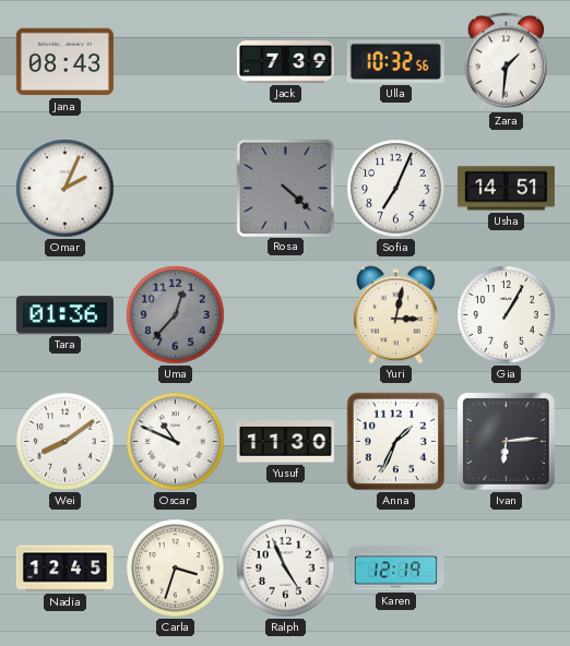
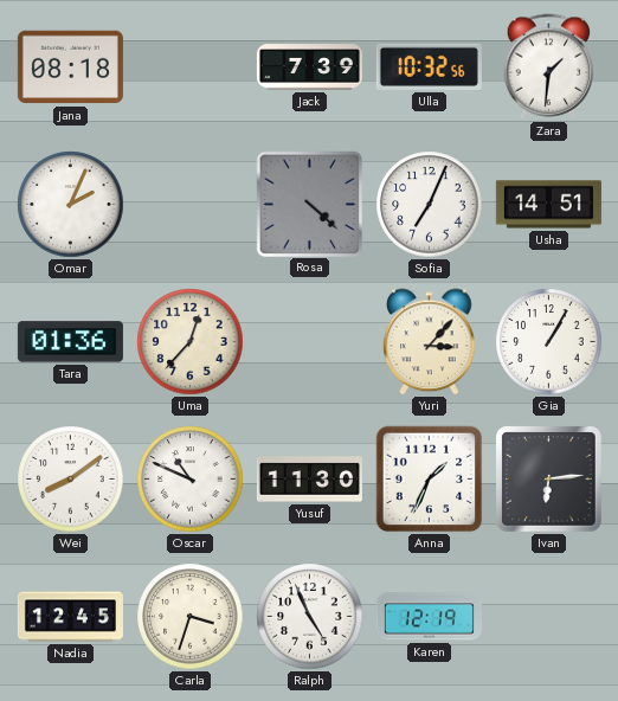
Jana: 08:43 -> 08:18
Uma dial: grey -> cream
Yuri: 3:02 -> 3:07
